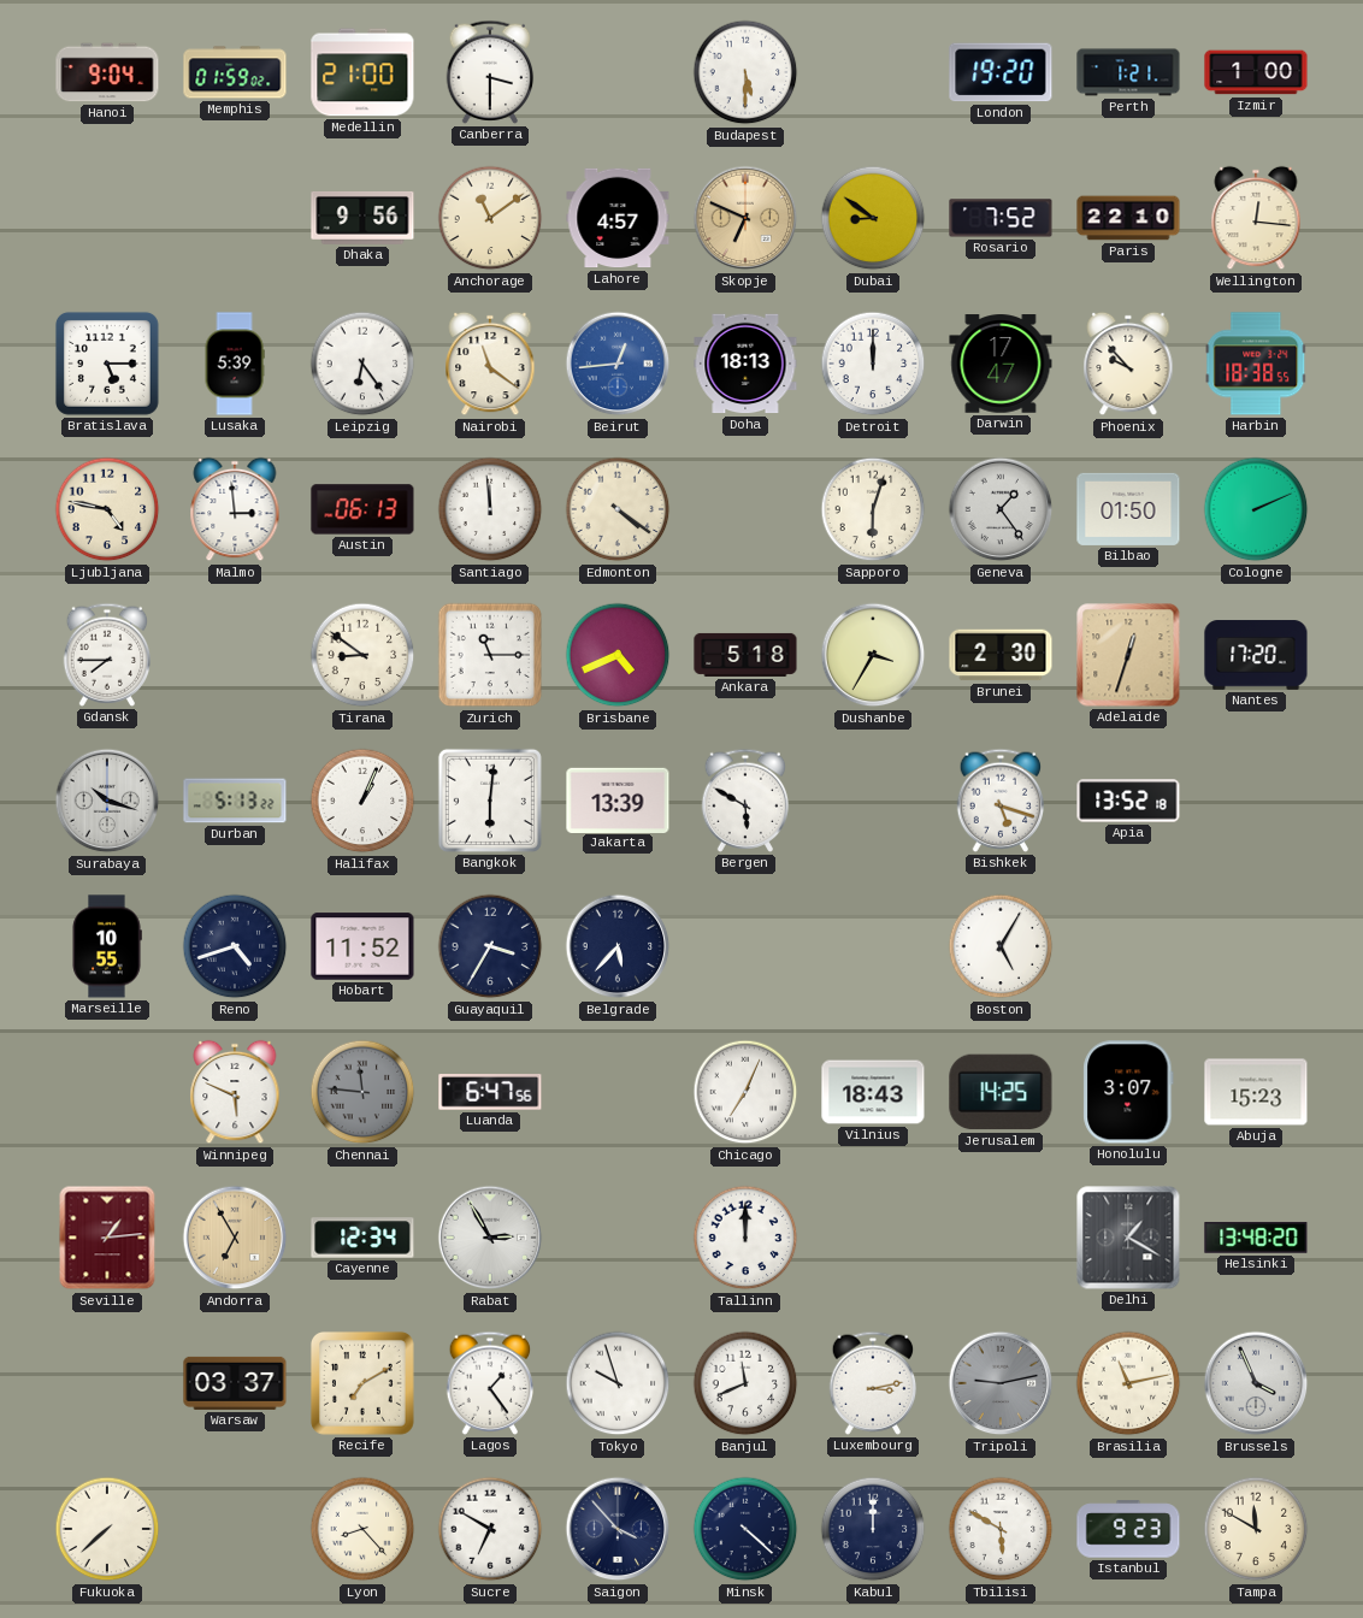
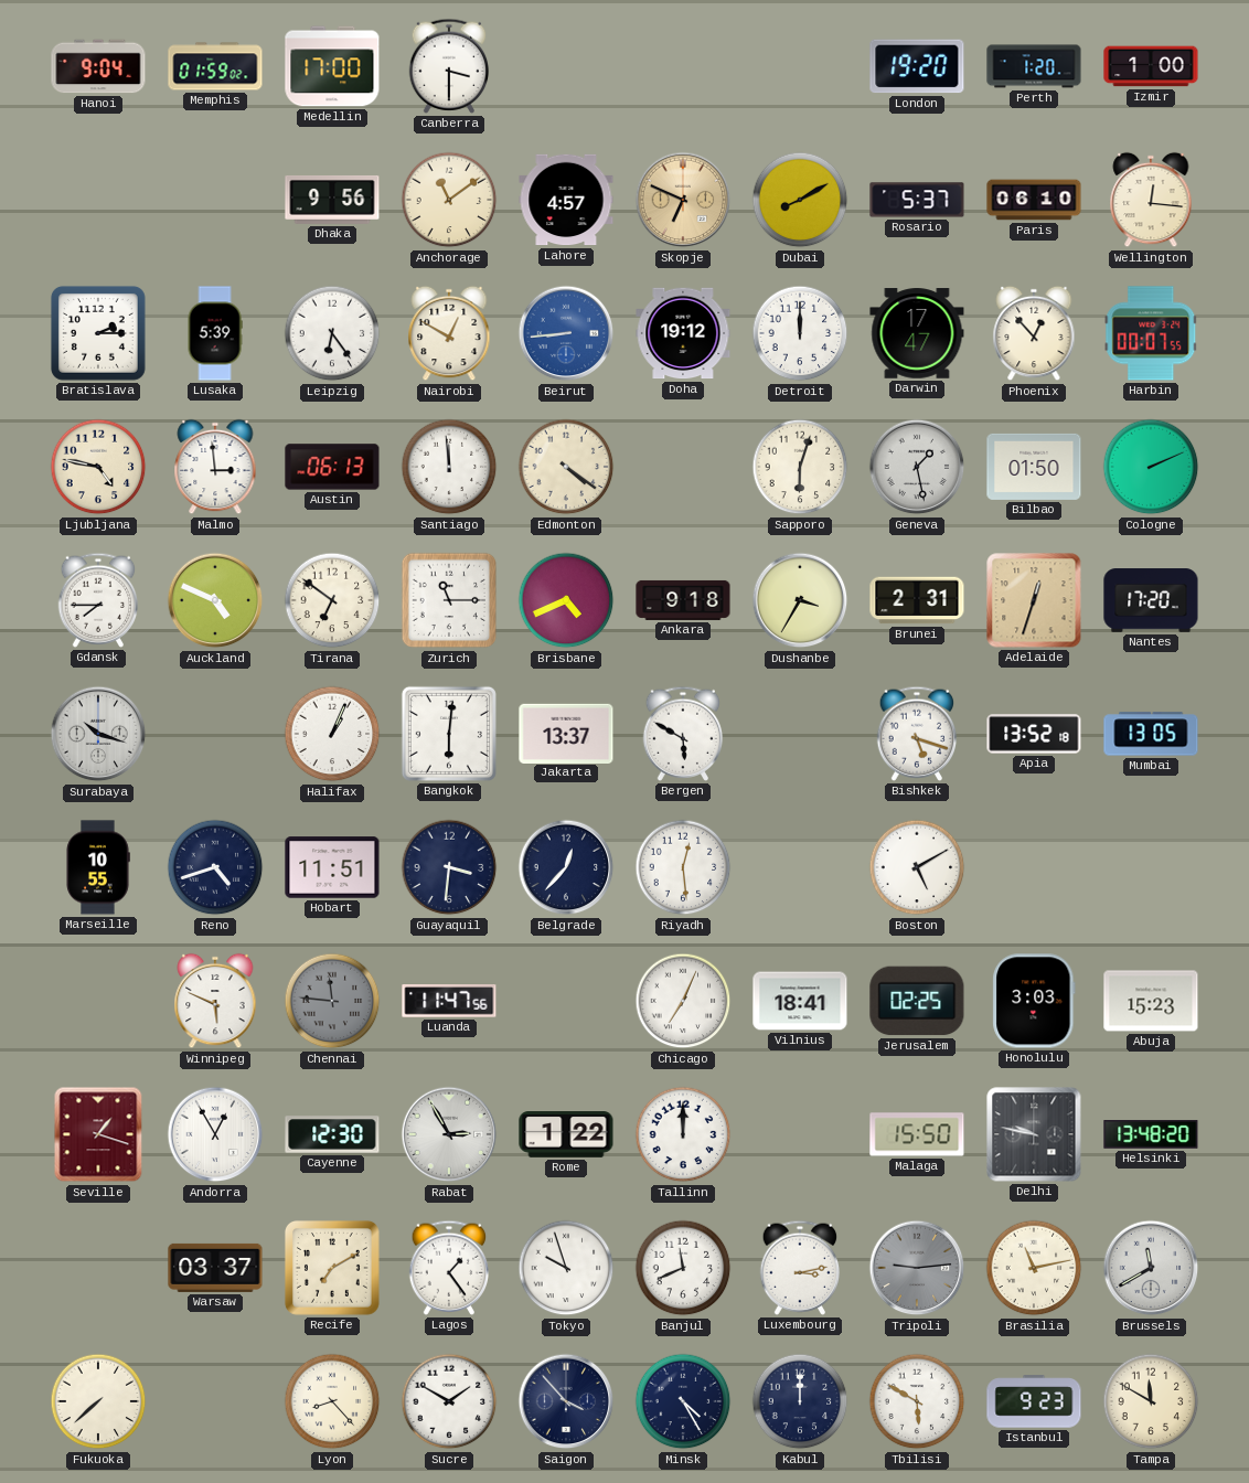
Medellin: 21:00 -> 17:00
Budapest: 5:30 -> none
Perth: 1:21 -> 1:20
Dubai: 8:51 -> 8:10
Rosario: 7:52 -> 5:37
Paris: 22:10 -> 06:10
Bratislava: 5:15 -> 2:15
Nairobi: 11:21 -> 12:50
Beirut: 12:44 -> 8:44
Doha: 18:13 -> 19:12
Phoenix: 9:53 -> 12:53
Harbin: 18:38 -> 00:07
Geneva: 1:24 -> 1:28
Auckland: none -> 4:49
Tirana: 8:51 -> 6:51
Ankara: 5:18 -> 9:18
Brunei: 2:30 -> 2:31
Durban: 5:13 -> none
Jakarta: 13:39 -> 13:37
Mumbai: none -> 13:05
Hobart: 11:52 -> 11:51
Guayaquil: 3:35 -> 3:31
Belgrade: 5:37 -> 12:37
Riyadh: none -> 12:29
Boston: 5:05 -> 5:10
Luanda: 6:47 -> 11:47
Vilnius: 18:43 -> 18:41
Jerusalem: 14:25 -> 02:25
Honolulu: 3:07 -> 3:03
Seville: 1:14 -> 1:18
Andorra: 6:55 -> 12:55
Andorra dial: champagne -> white
Cayenne: 12:34 -> 12:30
Rome: none -> 1:22
Malaga: none -> 15:50
Delhi: 1:20 -> 9:47
Tripoli: 9:13 -> 9:14
Brussels: 3:56 -> 11:40
Sucre: 6:50 -> 1:50
Minsk: 4:22 -> 4:25
